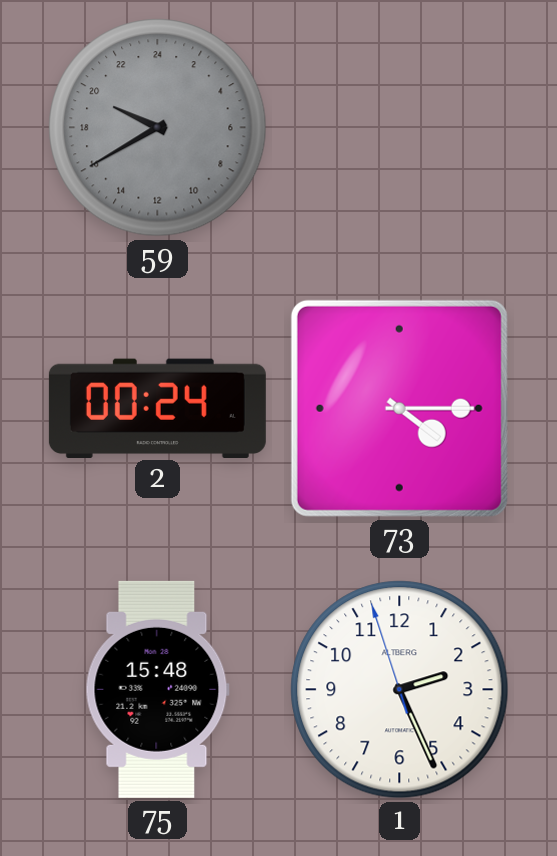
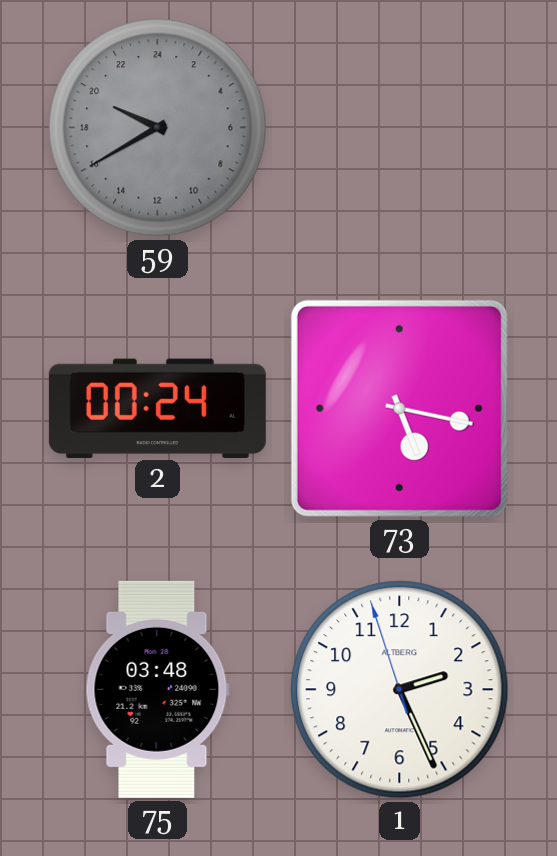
73: 4:15 -> 5:17
75: 15:48 -> 03:48
